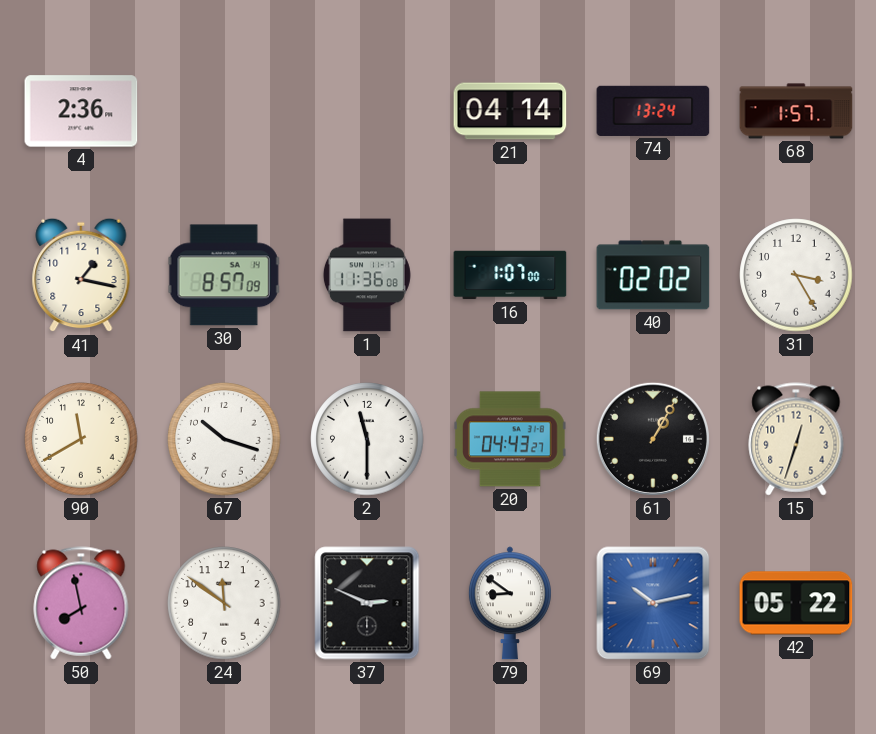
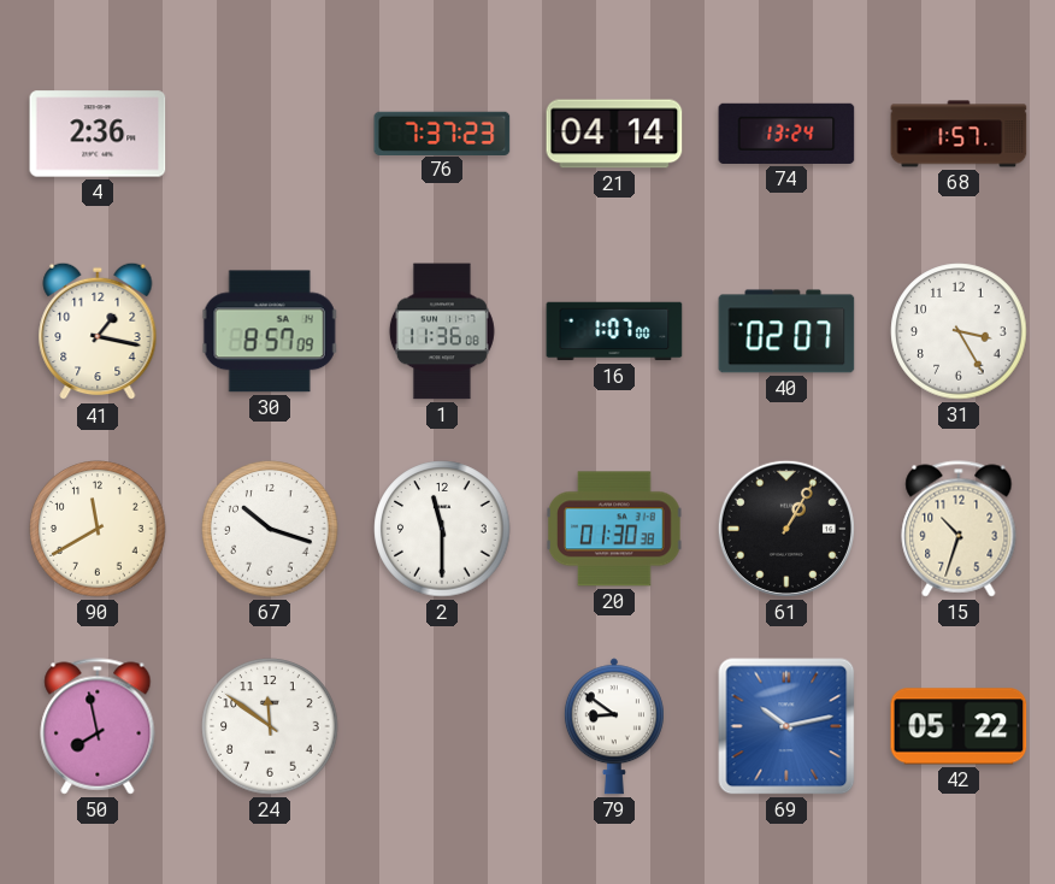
76: none -> 7:37
40: 02:02 -> 02:07
20: 04:43 -> 01:30
15: 12:33 -> 10:33
37: 2:49 -> none
